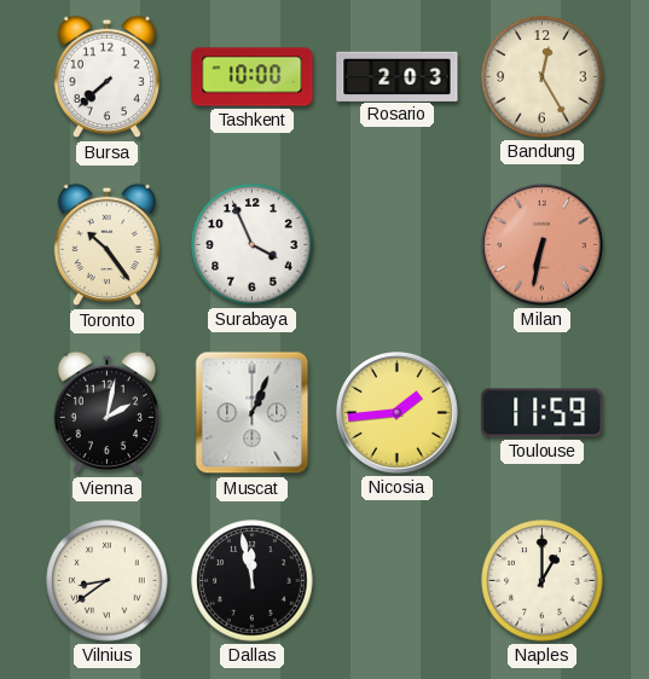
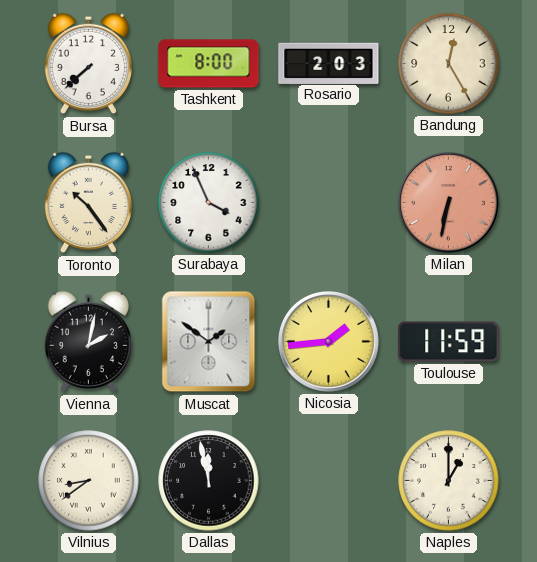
Tashkent: 10:00 -> 8:00
Muscat: 1:04 -> 1:51
